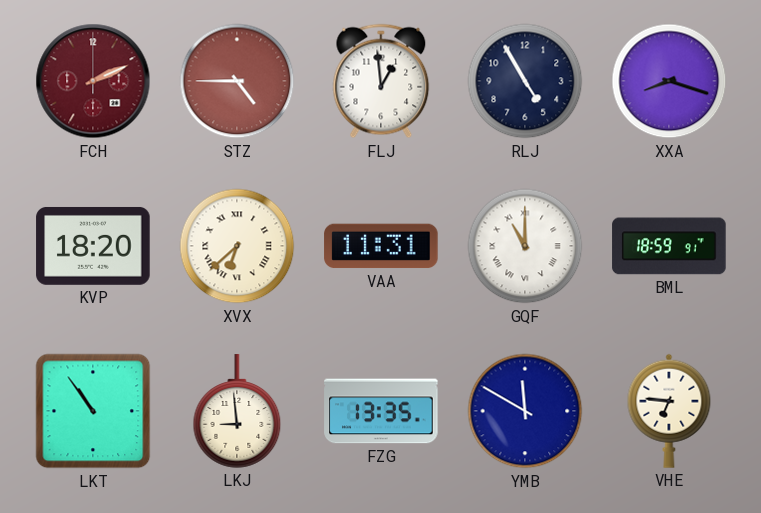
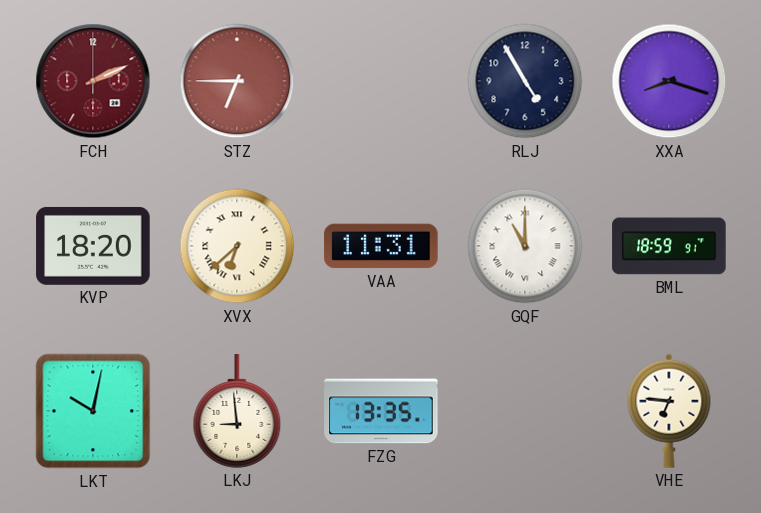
STZ: 4:45 -> 6:45
FLJ: 12:59 -> none
LKT: 10:54 -> 10:02
YMB: 11:50 -> none
